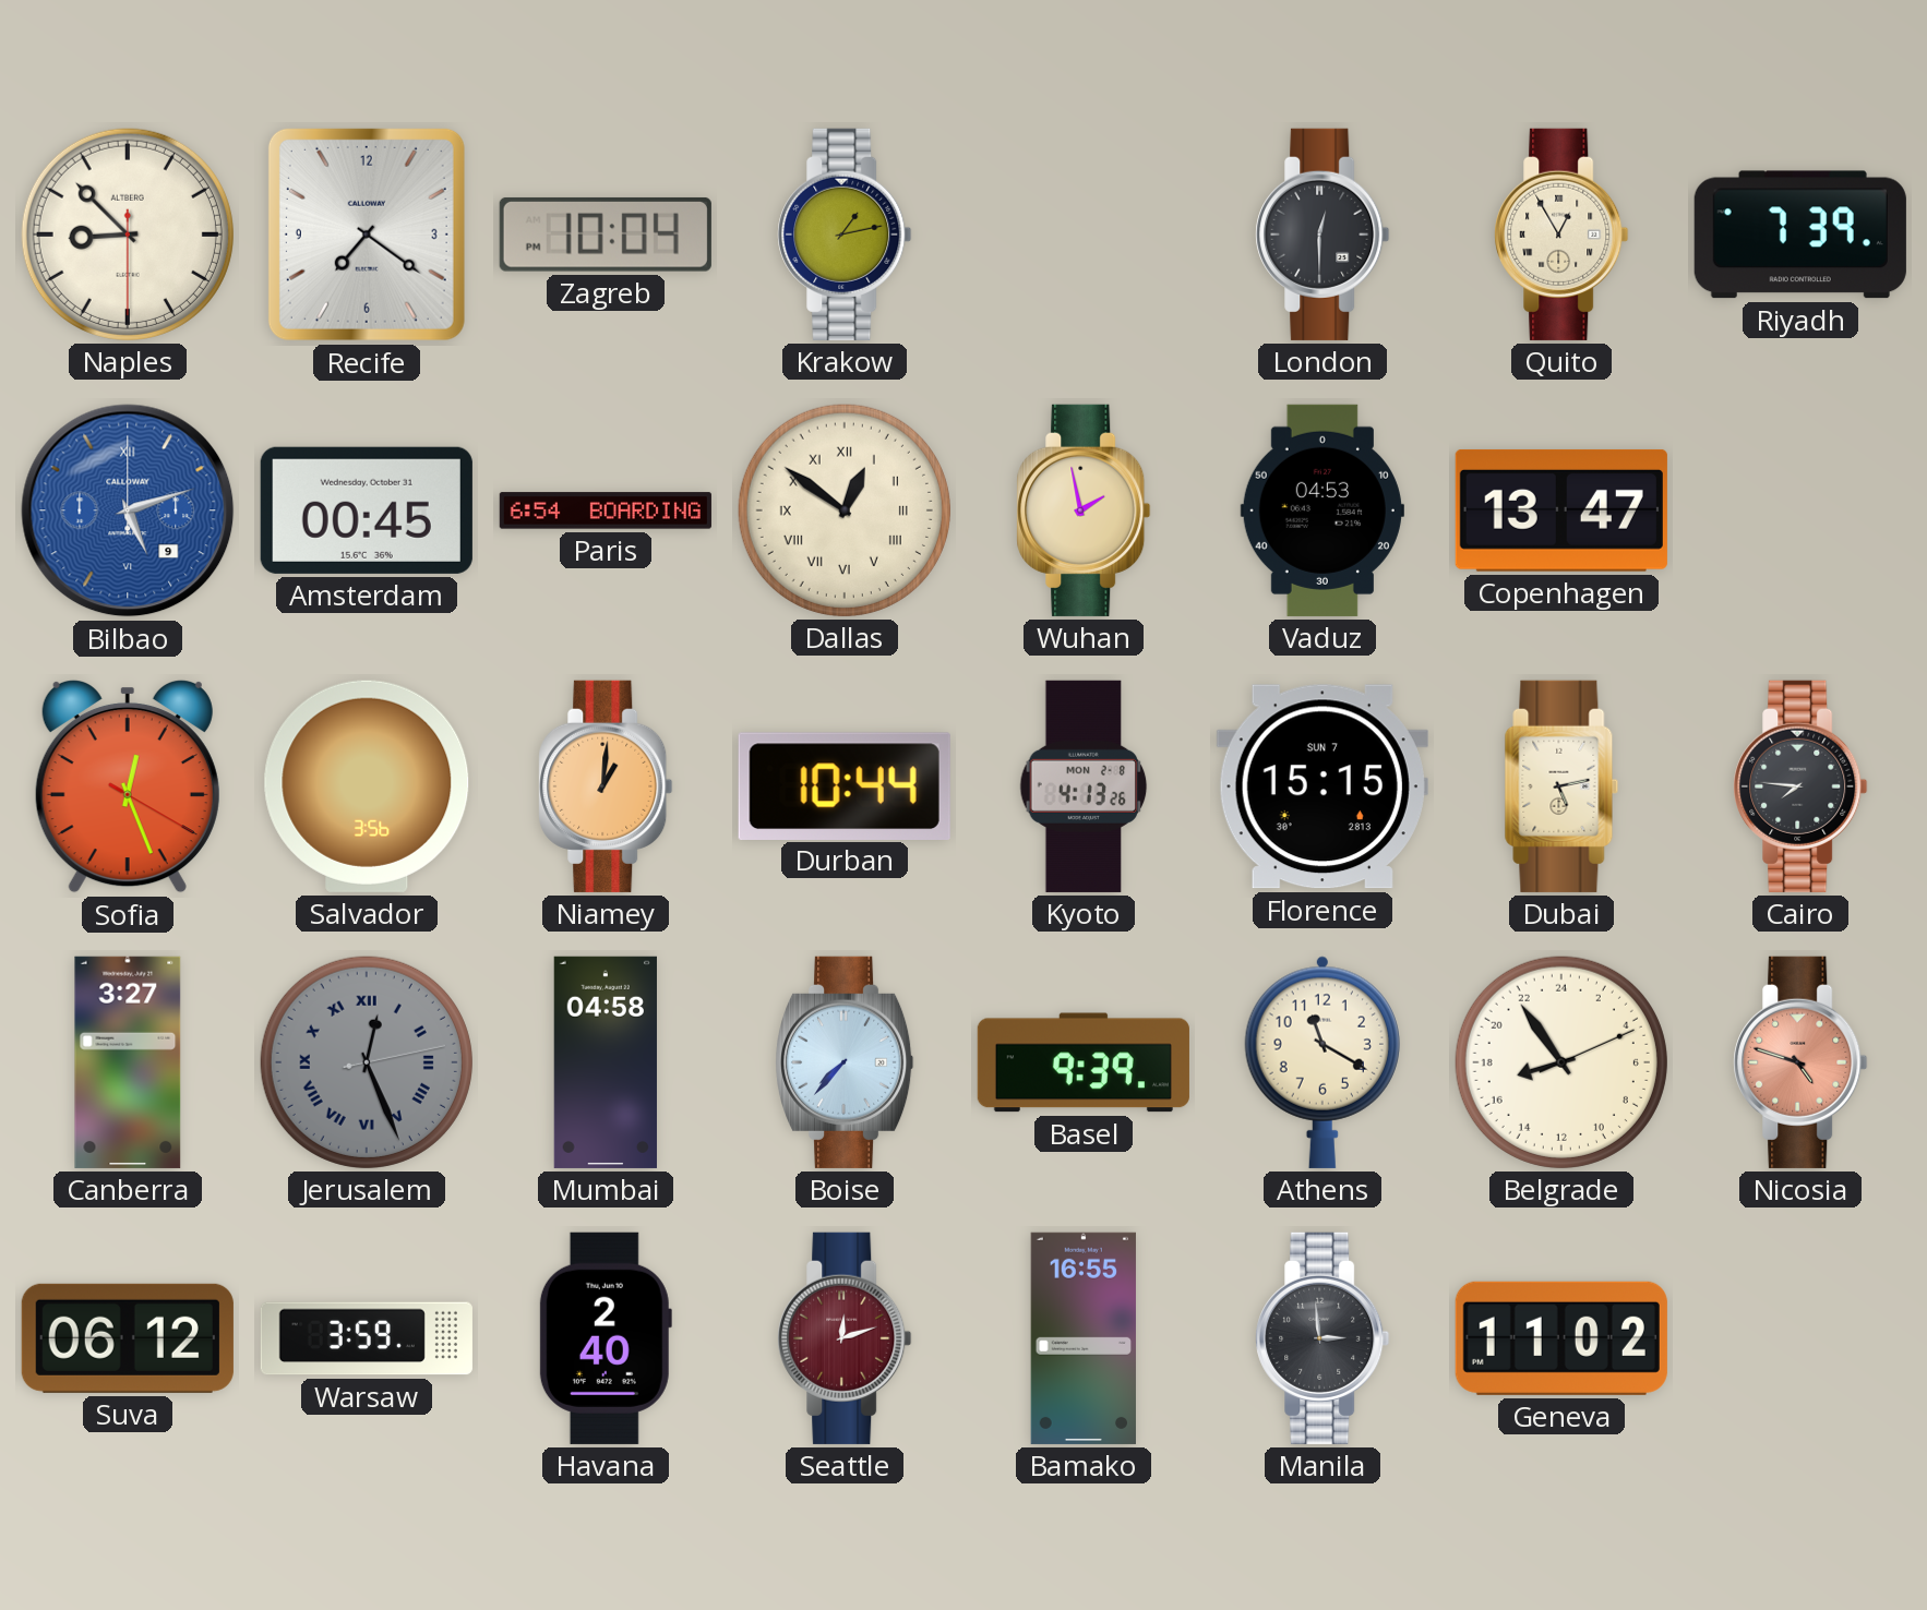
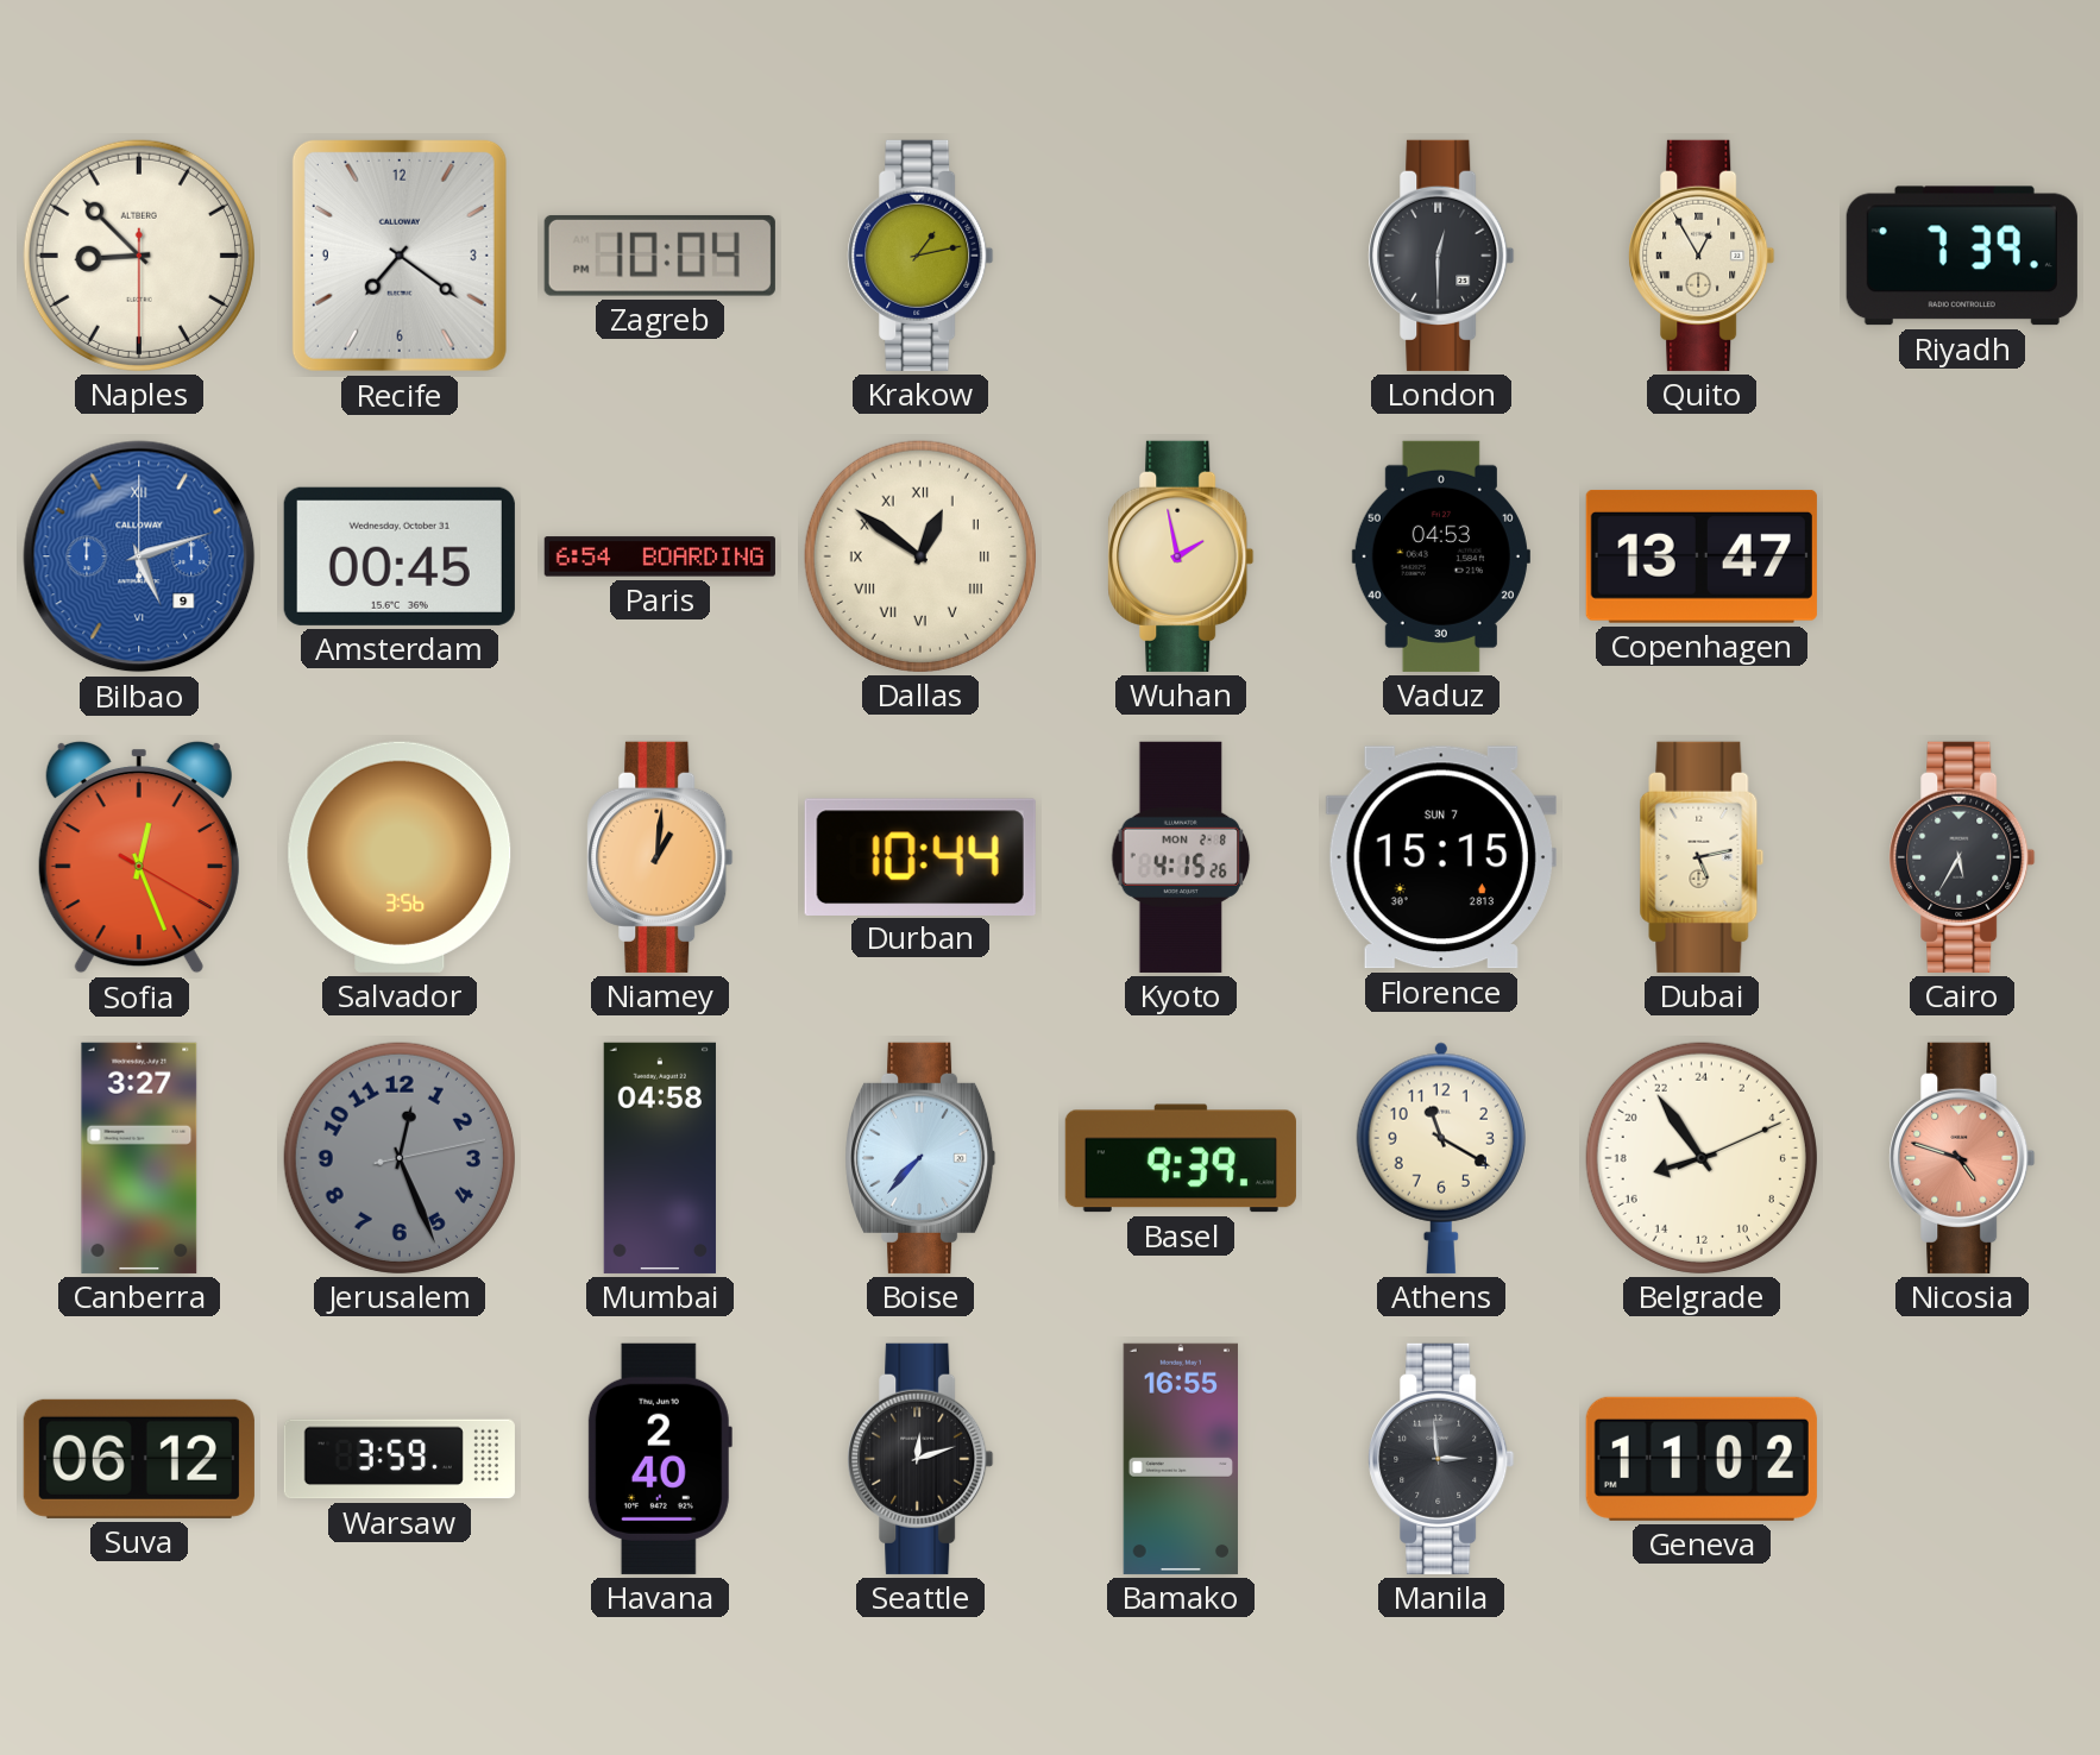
Kyoto: 4:13 -> 4:15
Cairo: 7:46 -> 5:35
Jerusalem numerals: Roman -> Arabic
Seattle dial: burgundy -> black
